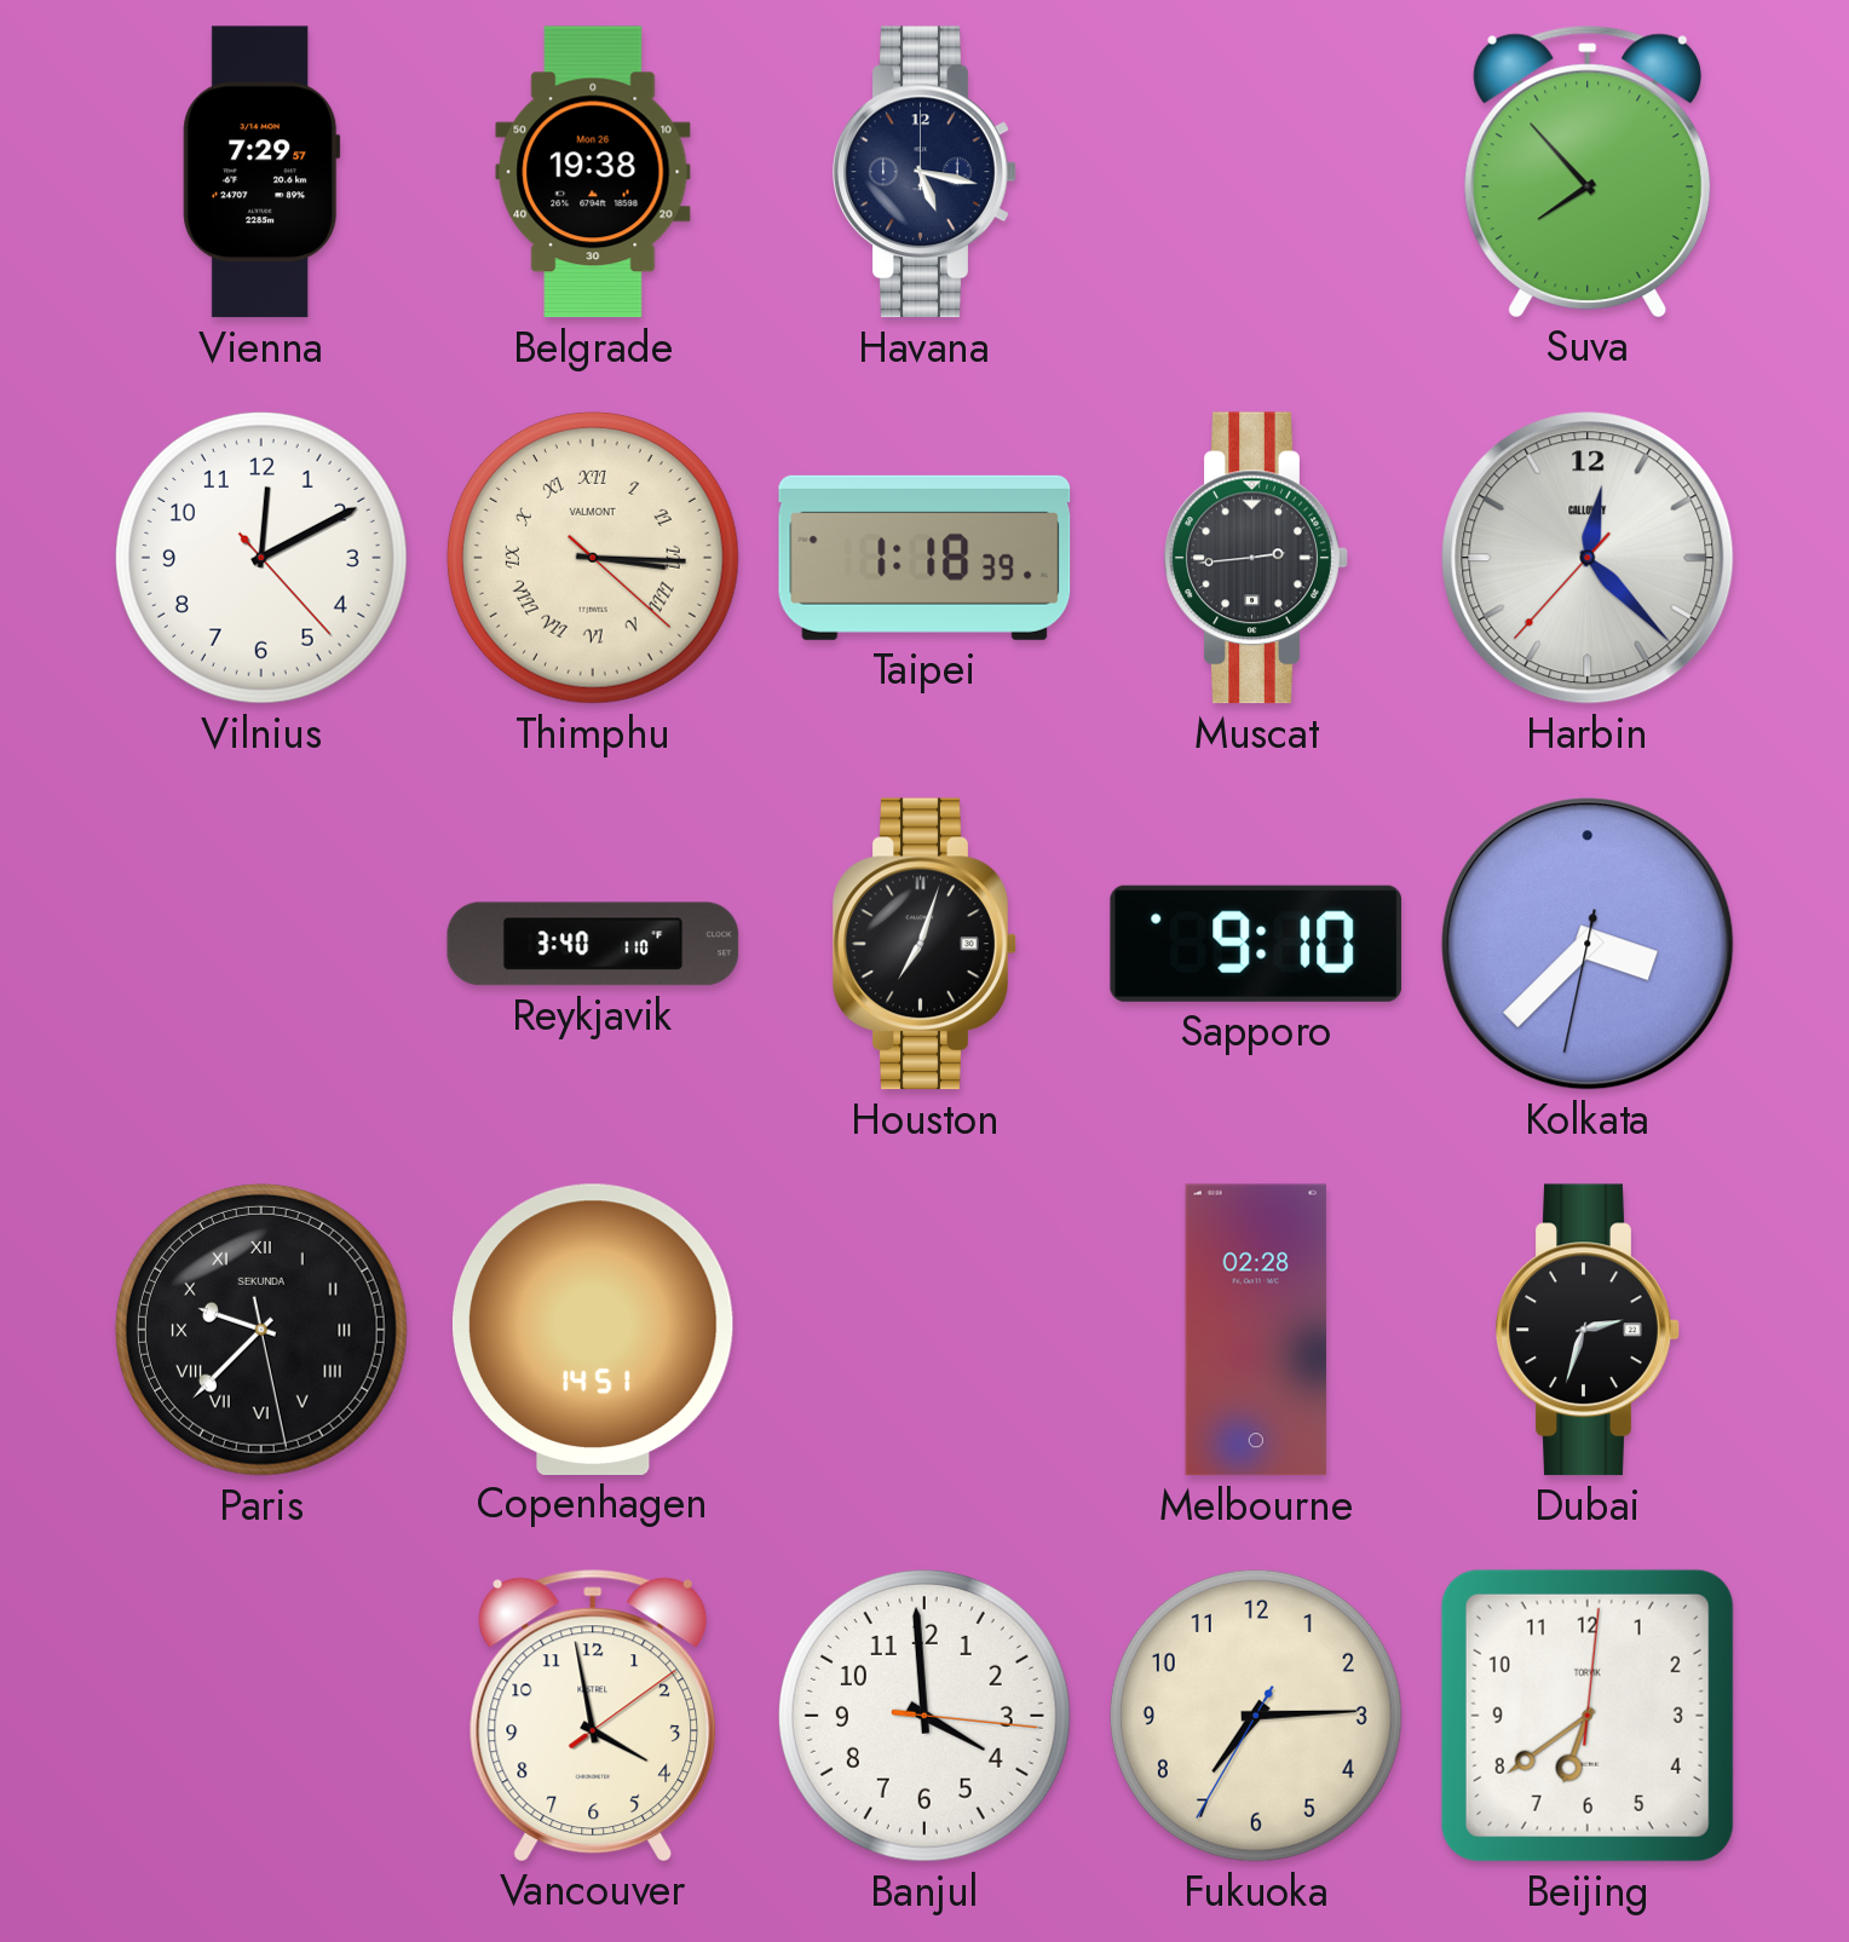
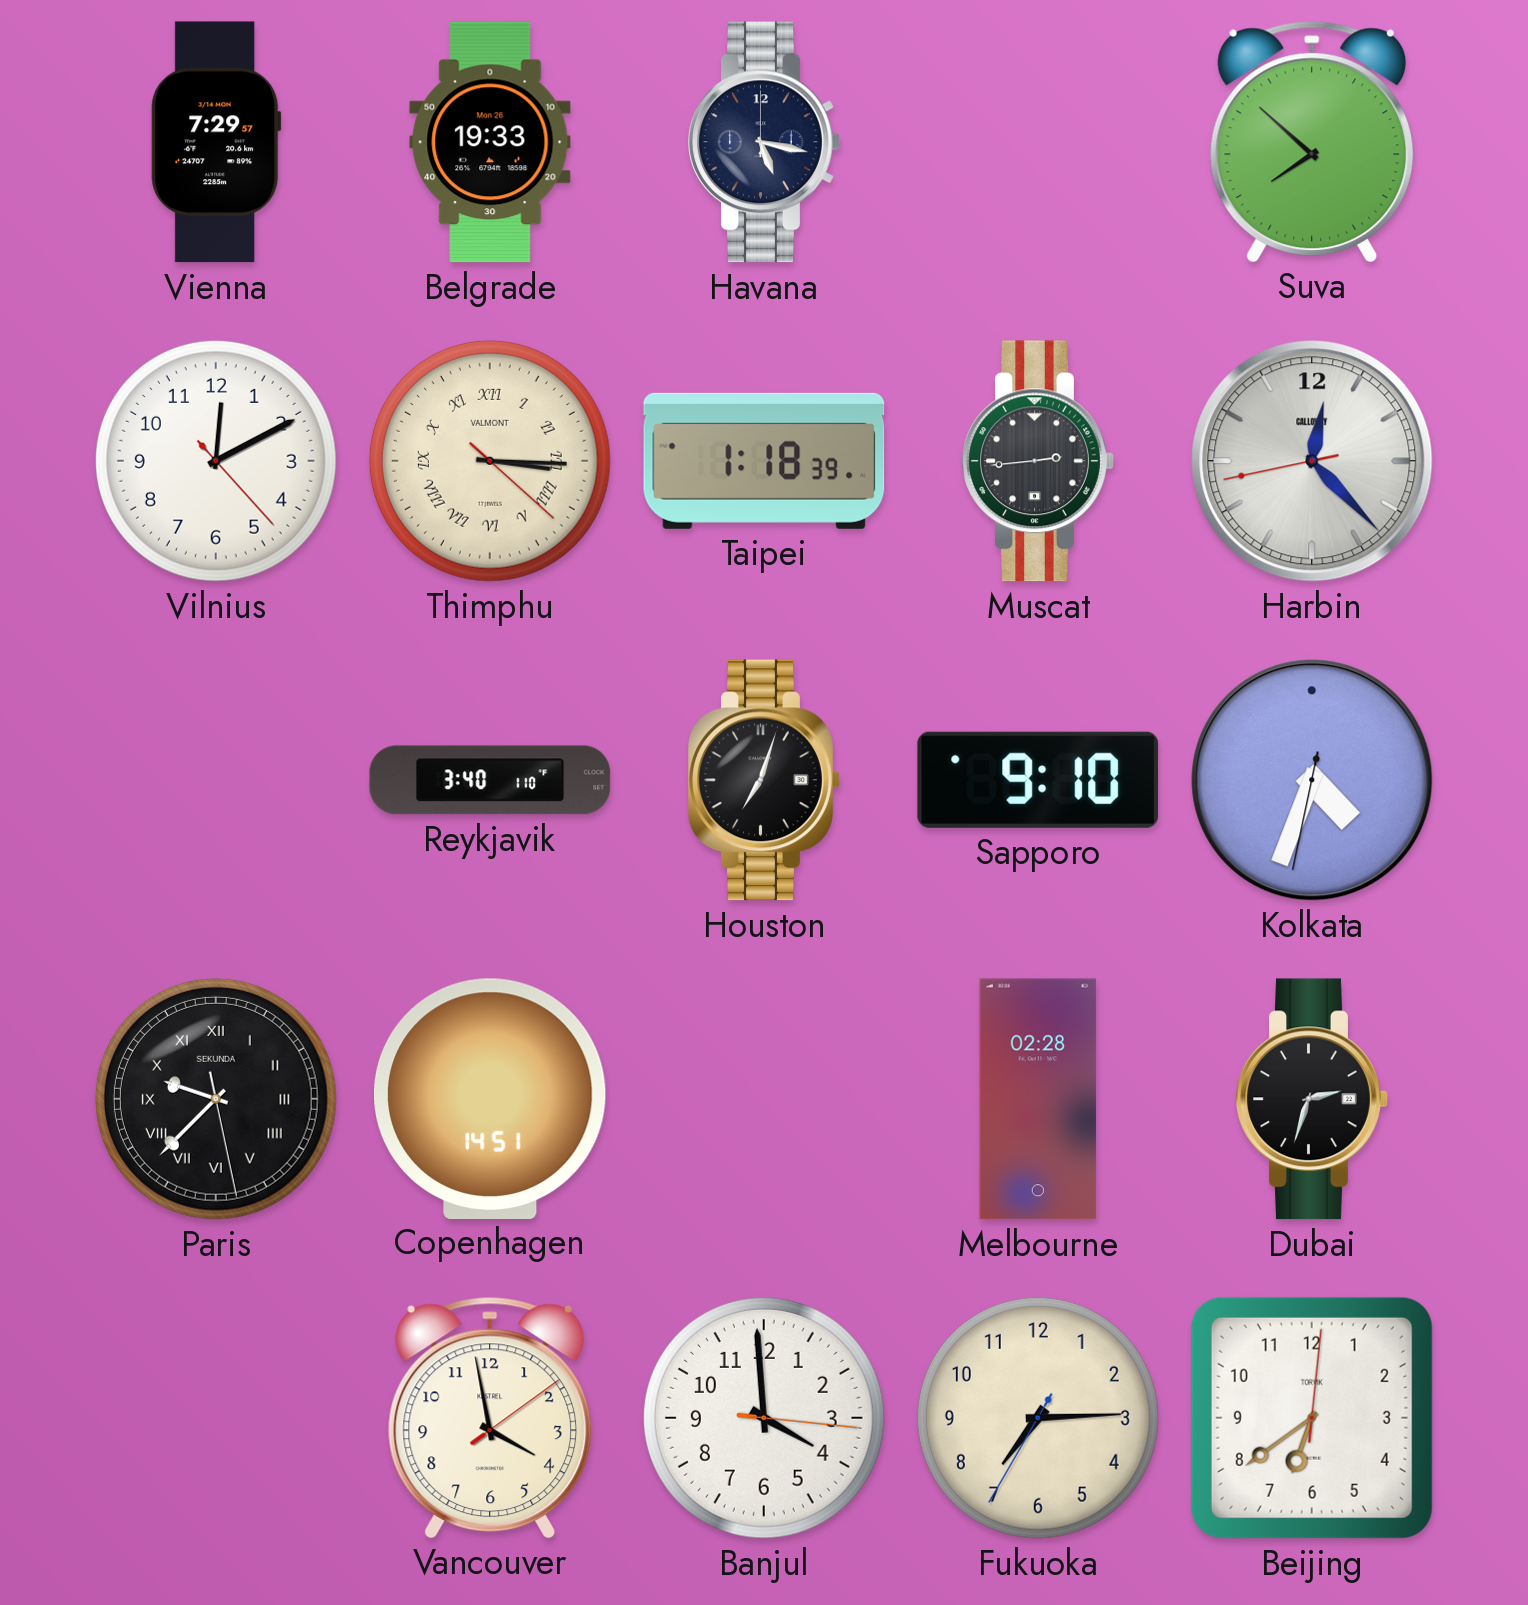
Belgrade: 19:38 -> 19:33
Suva: 7:53 -> 7:52
Harbin: 12:22:37 -> 12:22:43
Kolkata: 3:37 -> 4:33
